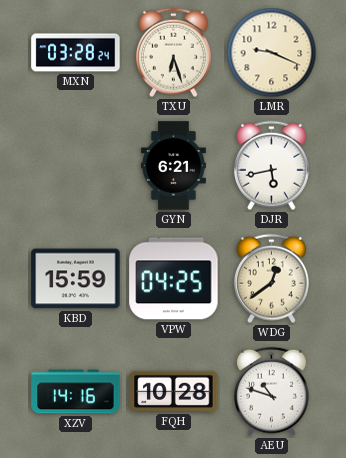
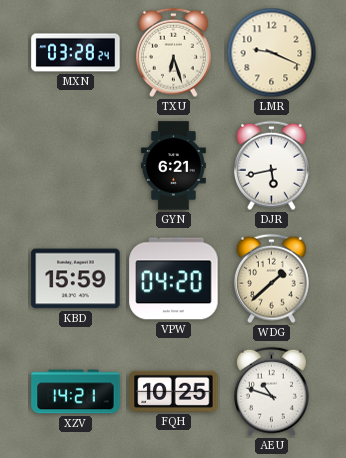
VPW: 04:25 -> 04:20
WDG: 12:39 -> 1:38
XZV: 14:16 -> 14:21
FQH: 10:28 -> 10:25
